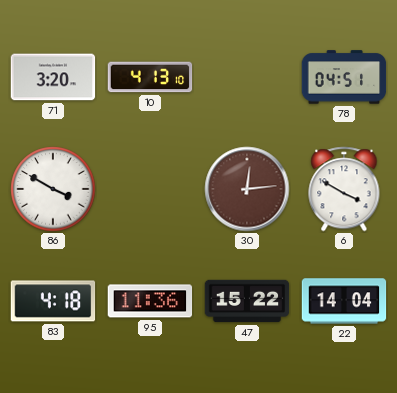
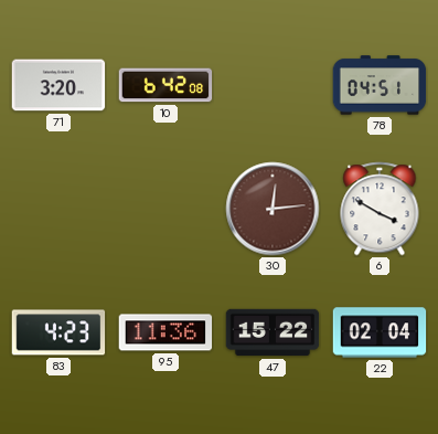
10: 4:13 -> 6:42
86: 3:50 -> none
83: 4:18 -> 4:23
22: 14:04 -> 02:04
